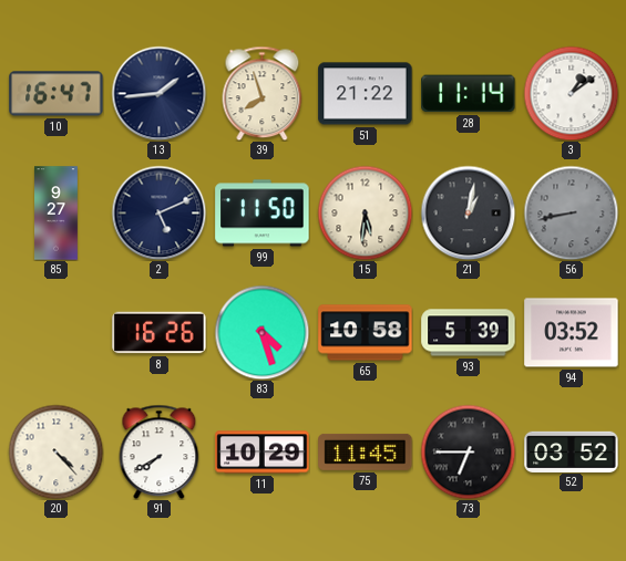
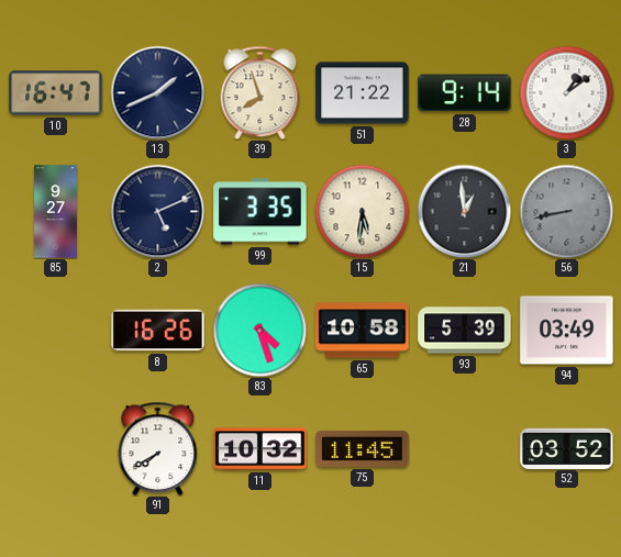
13: 1:44 -> 1:41
28: 11:14 -> 9:14
99: 11:50 -> 3:35
21: 1:02 -> 12:59
94: 03:52 -> 03:49
20: 4:23 -> none
11: 10:29 -> 10:32
73: 6:45 -> none
